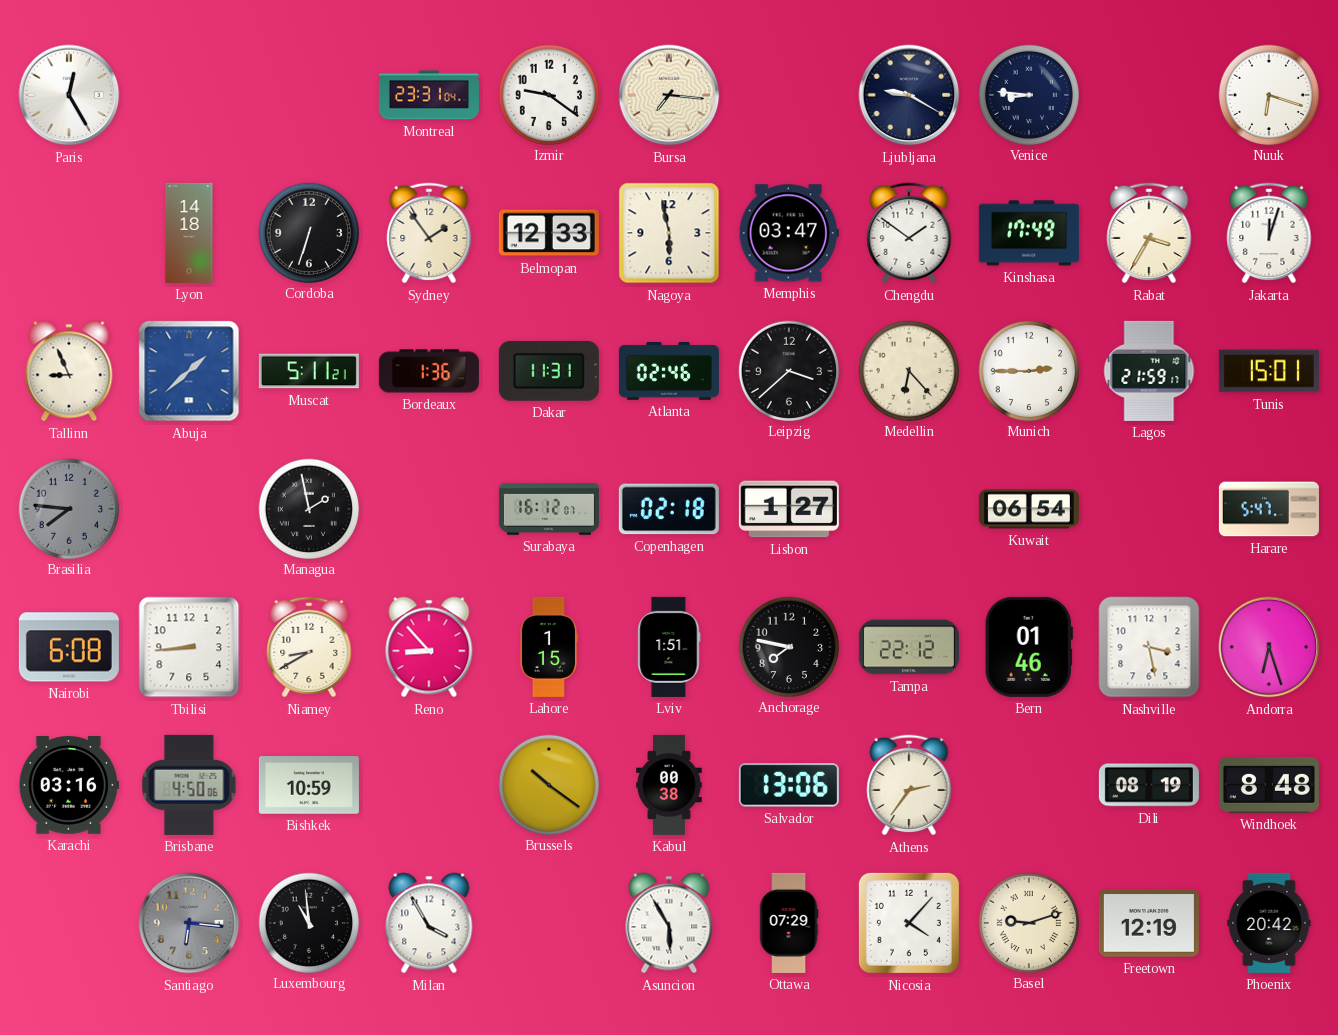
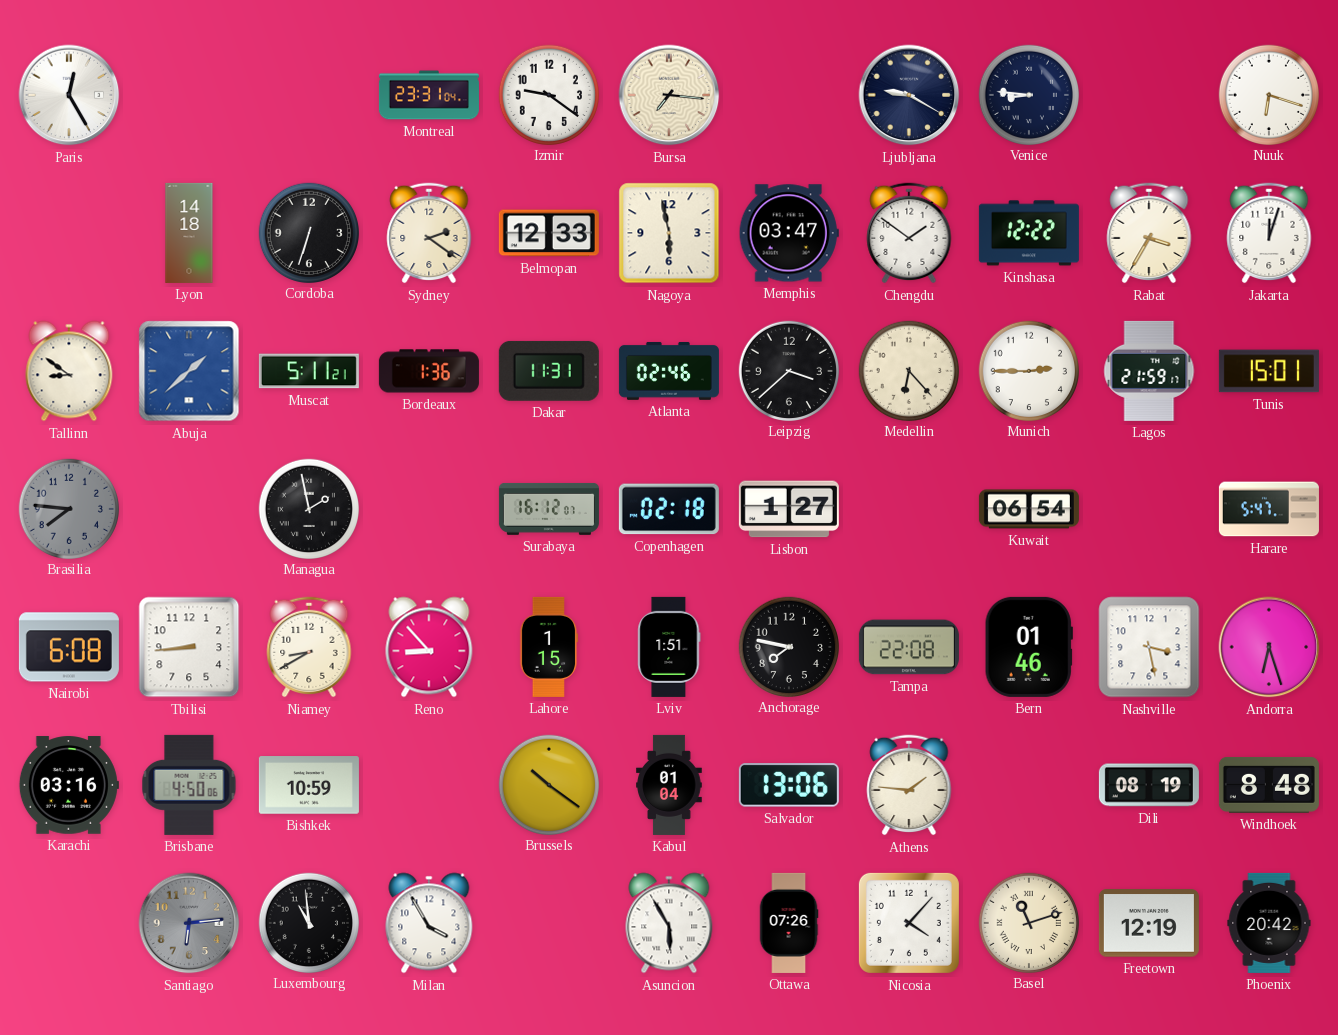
Sydney: 1:54 -> 2:21
Kinshasa: 17:49 -> 12:22
Tallinn: 8:56 -> 8:51
Tampa: 22:12 -> 22:08
Kabul: 00:38 -> 01:04
Athens: 2:36 -> 1:46
Santiago: 6:16 -> 6:14
Ottawa: 07:29 -> 07:26
Basel: 9:12 -> 11:12
